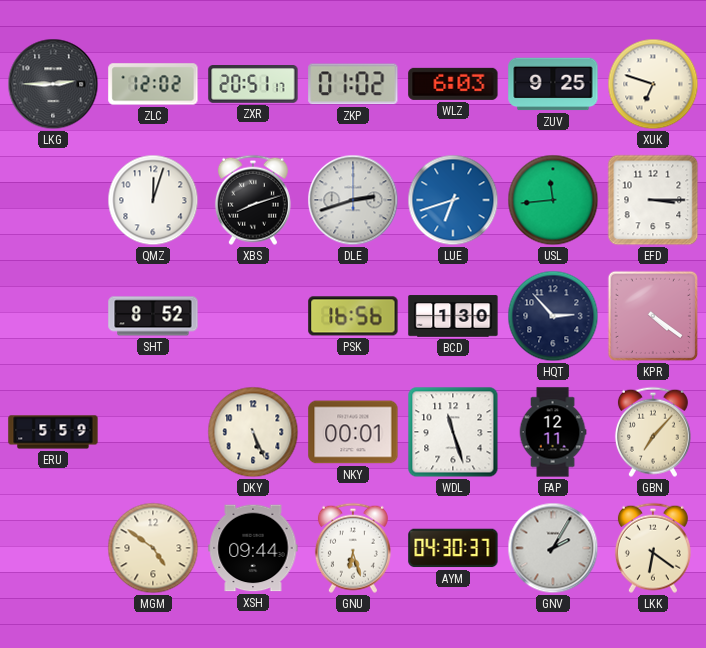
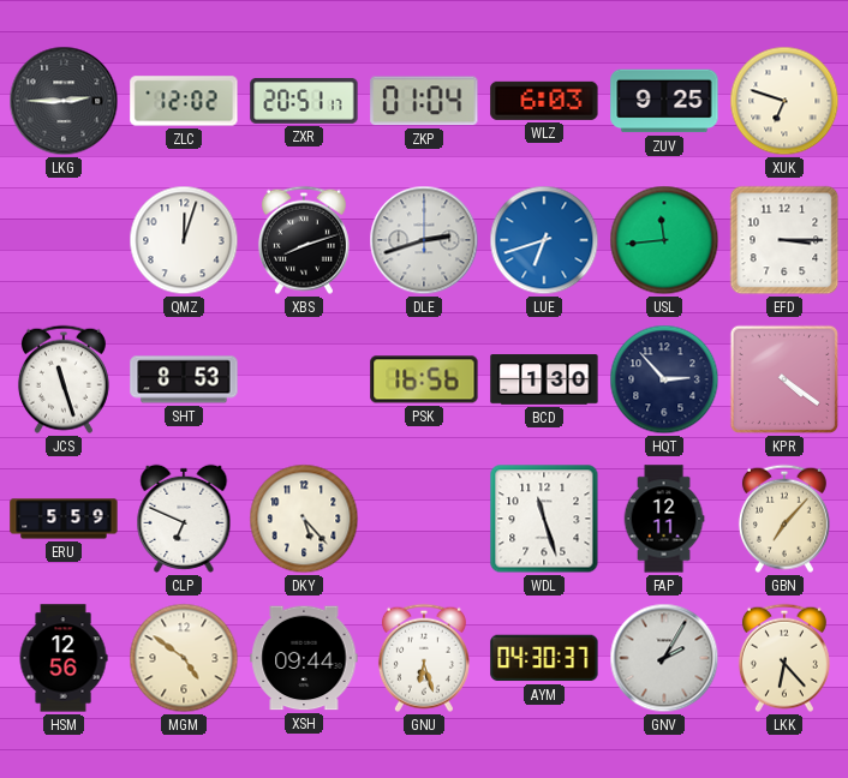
ZKP: 01:02 -> 01:04
JCS: none -> 11:27
SHT: 8:52 -> 8:53
CLP: none -> 6:49
DKY: 5:26 -> 5:23
NKY: 00:01 -> none
HSM: none -> 12:56
LKK: 6:21 -> 6:23
